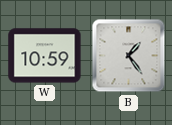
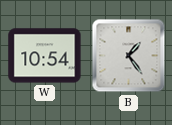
W: 10:59 -> 10:54
